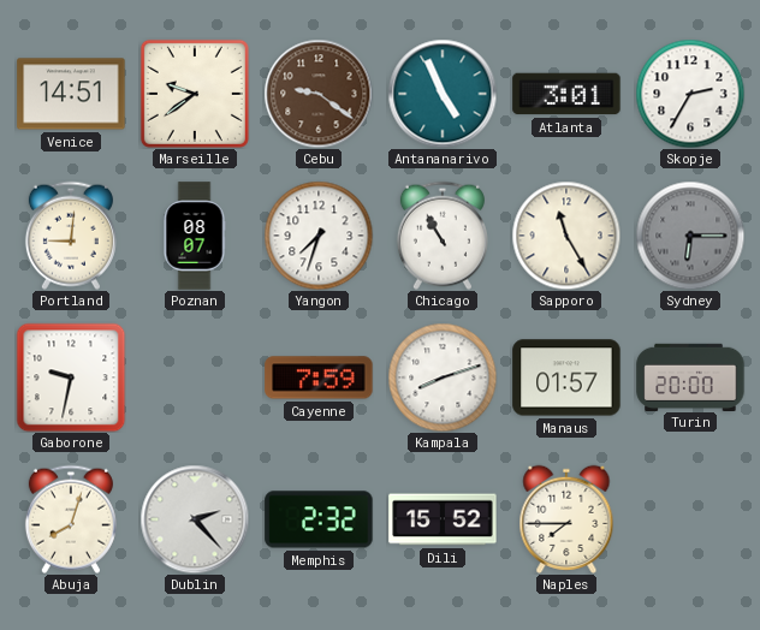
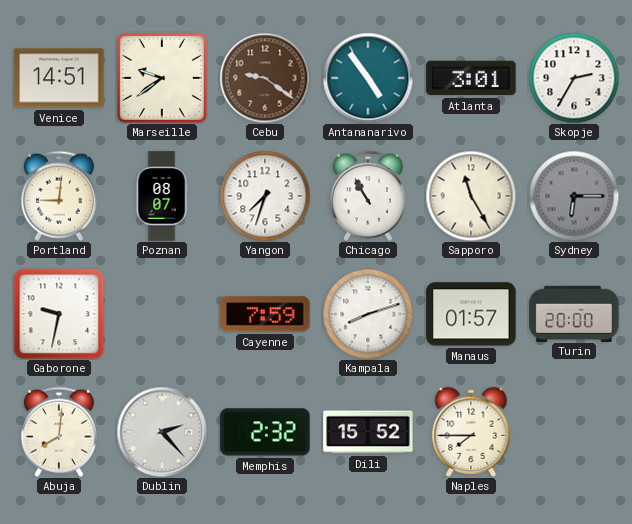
Antananarivo: 4:56 -> 4:54
Abuja: 8:03 -> 8:01
